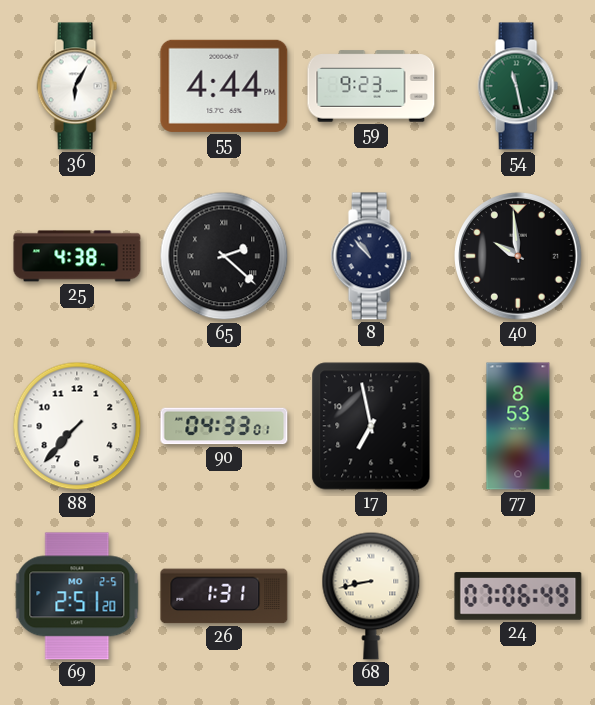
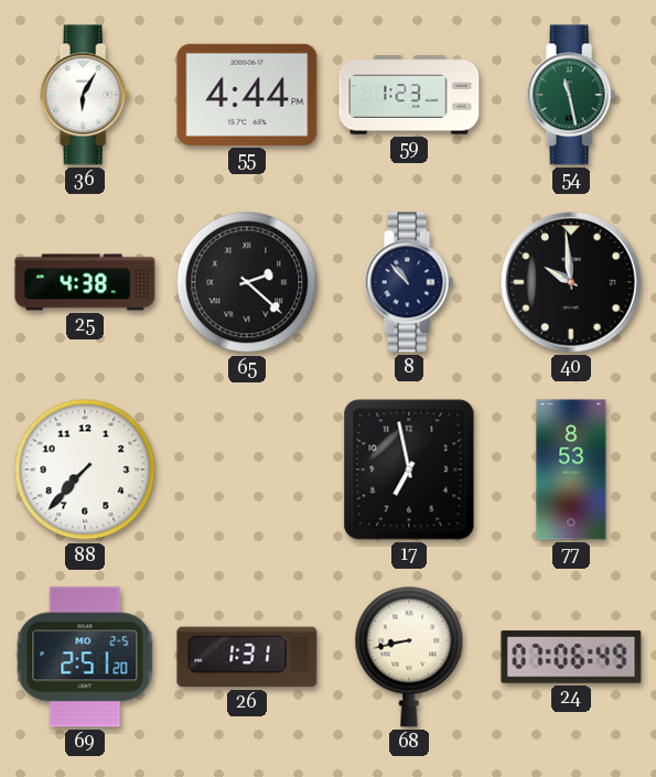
59: 9:23 -> 1:23
90: 04:33 -> none
